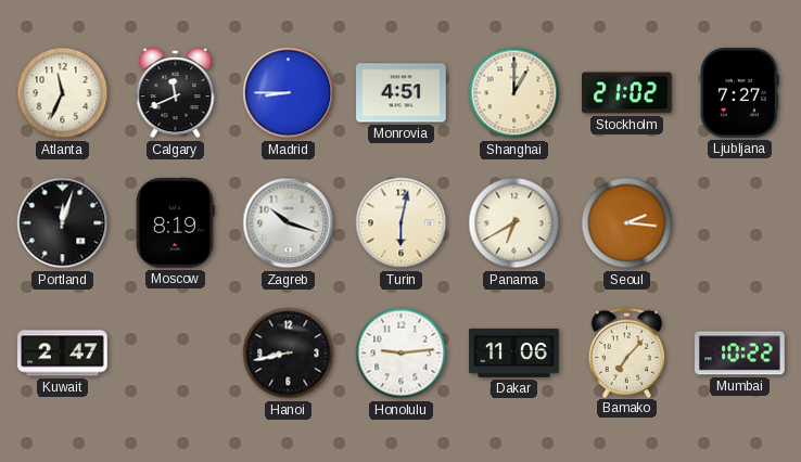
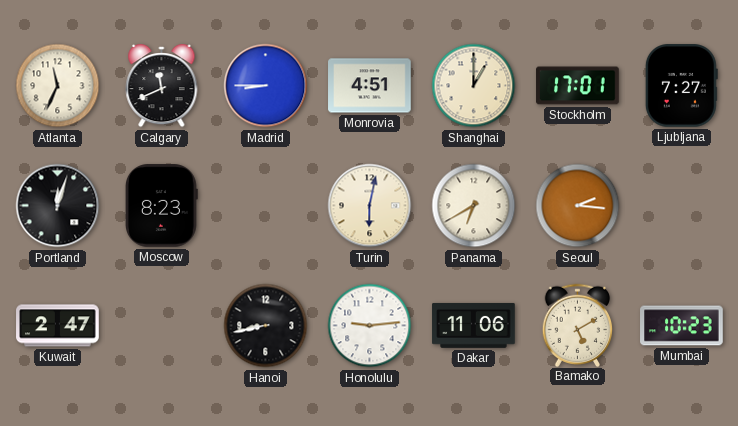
Stockholm: 21:02 -> 17:01
Moscow: 8:19 -> 8:23
Zagreb: 10:18 -> none
Bamako: 7:07 -> 5:10
Mumbai: 10:22 -> 10:23
